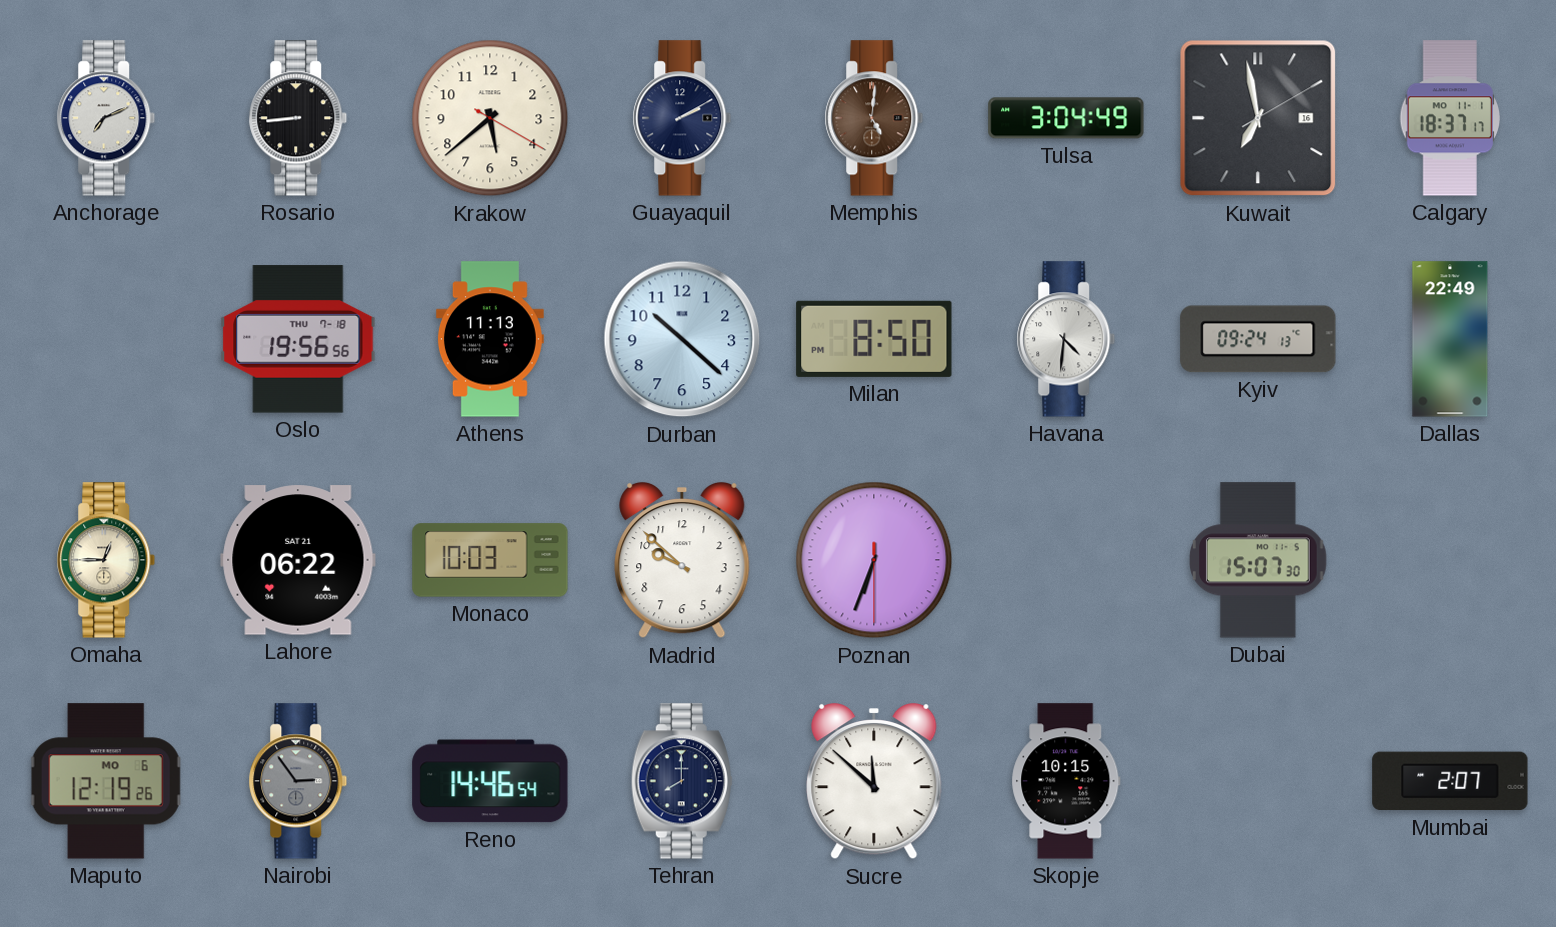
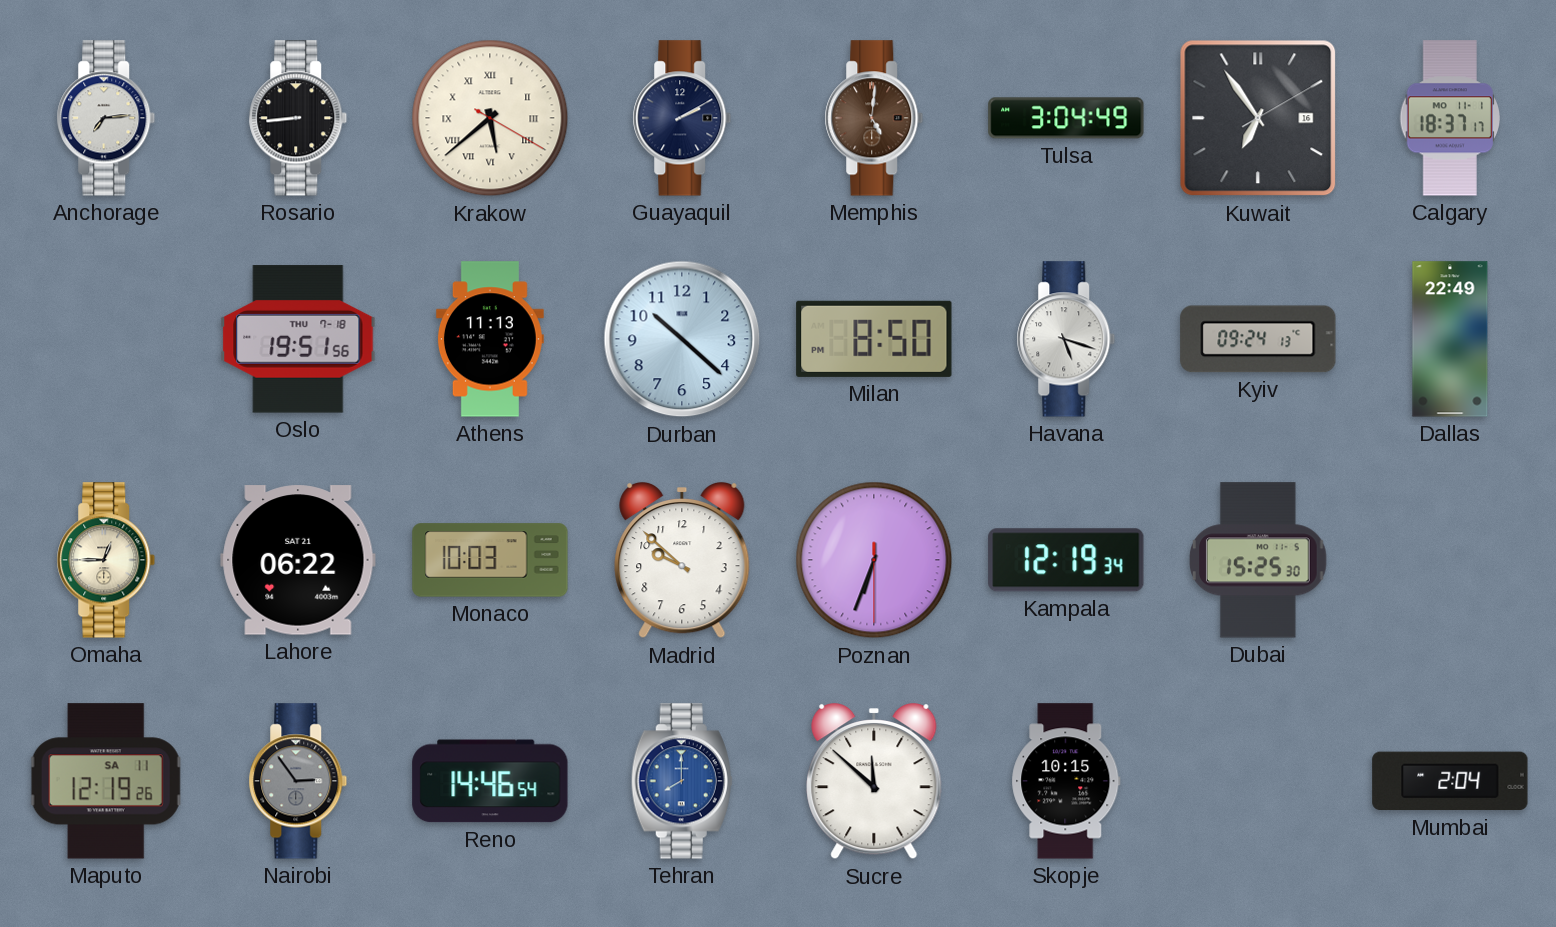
Anchorage: 7:11 -> 7:14
Krakow numerals: Arabic -> Roman
Kuwait: 6:58 -> 6:54
Oslo: 19:56 -> 19:51
Havana: 4:31 -> 5:18
Kampala: none -> 12:19
Dubai: 15:07 -> 15:25
Maputo date: MO 6 -> SA 11
Tehran dial: navy -> blue
Mumbai: 2:07 -> 2:04
